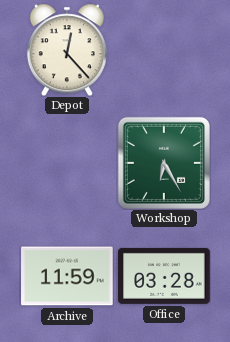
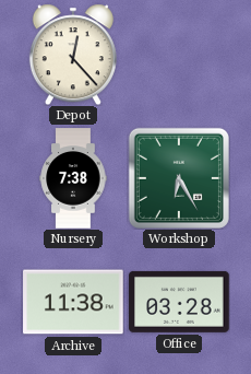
Nursery: none -> 7:38
Archive: 11:59 -> 11:38
